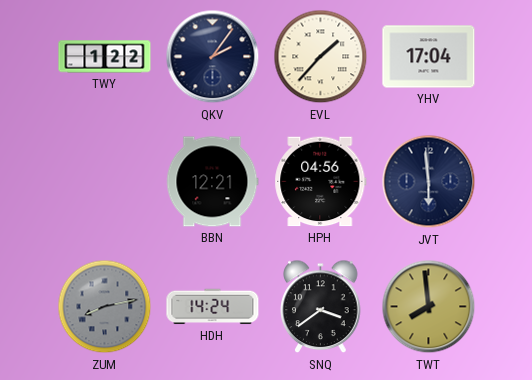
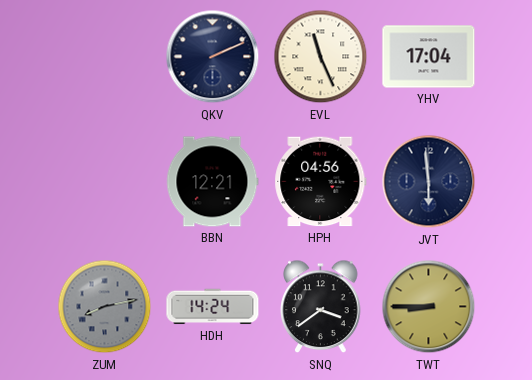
TWY: 1:22 -> none
QKV: 2:06 -> 2:11
EVL: 1:37 -> 11:26
TWT: 7:59 -> 8:45
